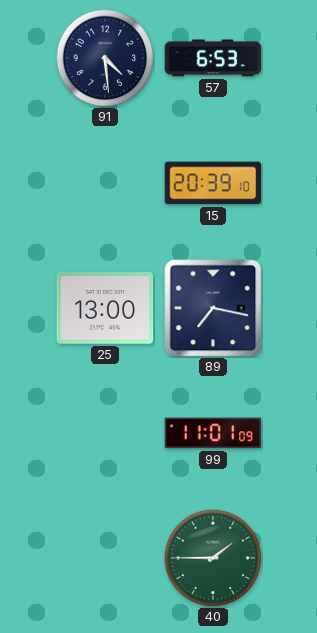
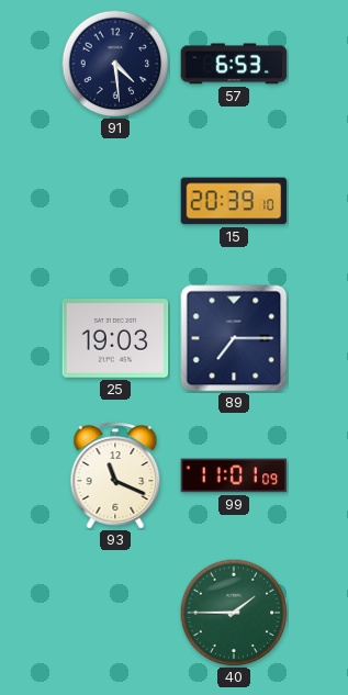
25: 13:00 -> 19:03
89: 7:17 -> 7:15
93: none -> 11:19
